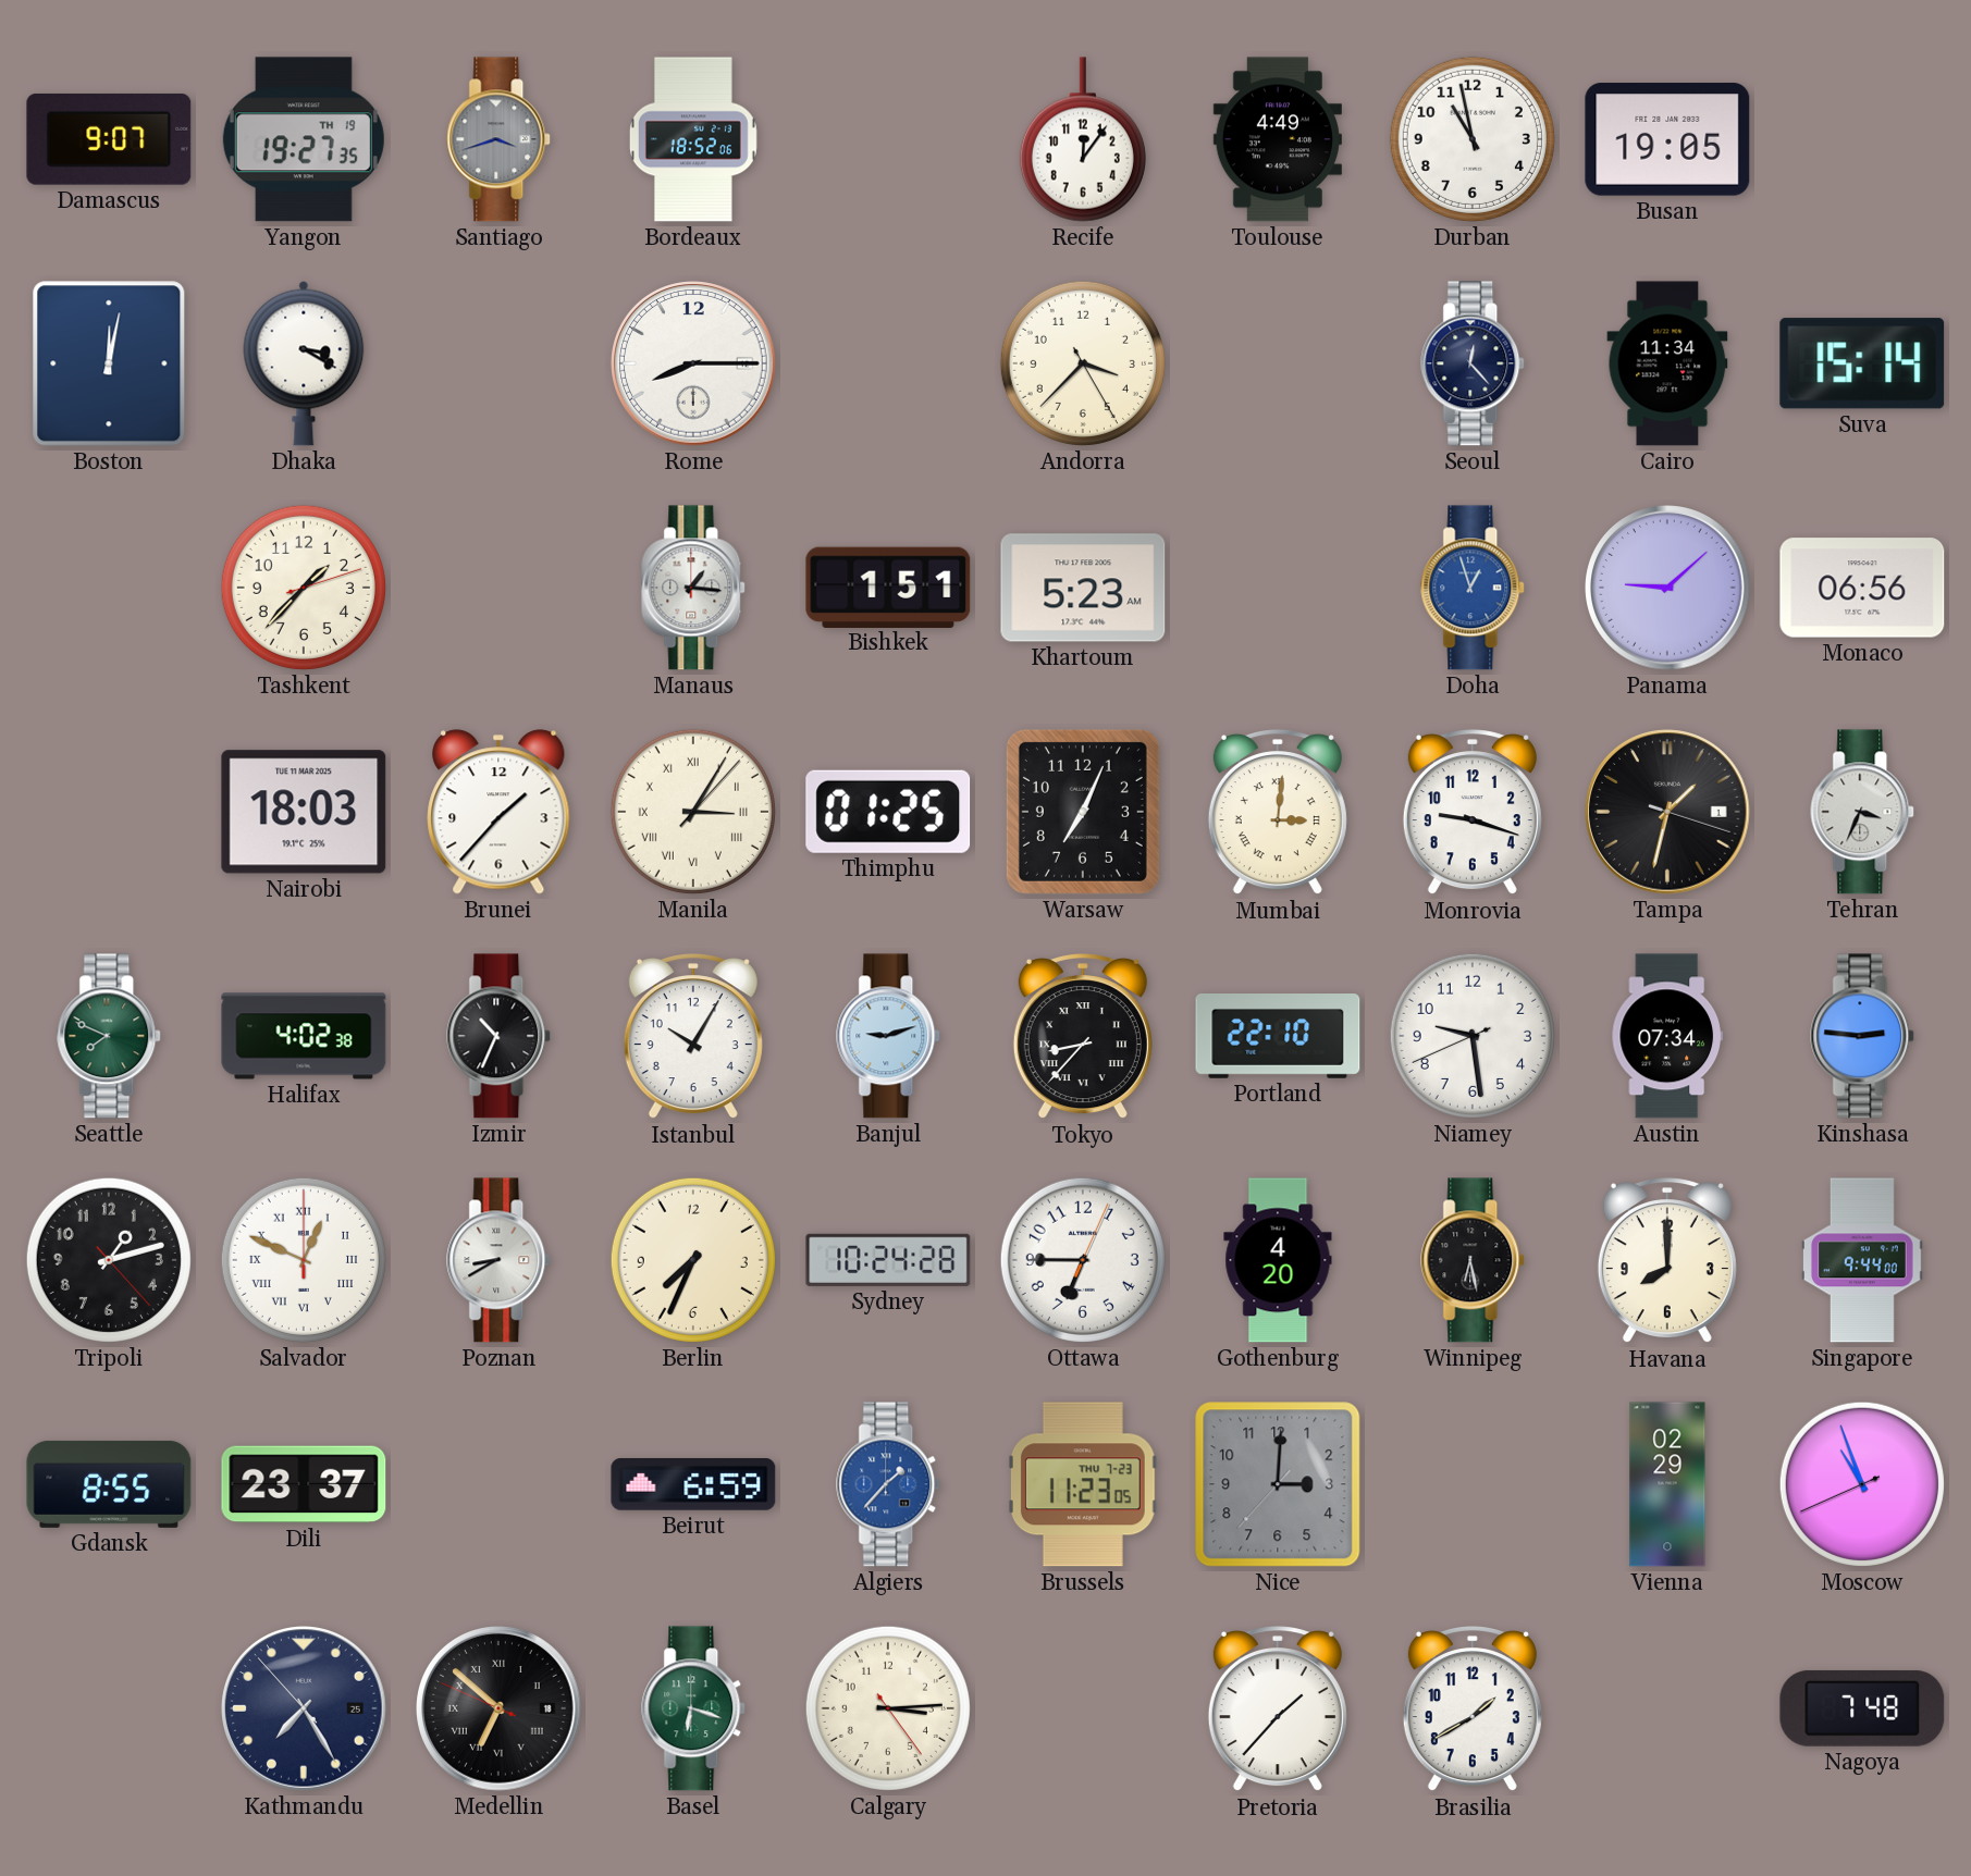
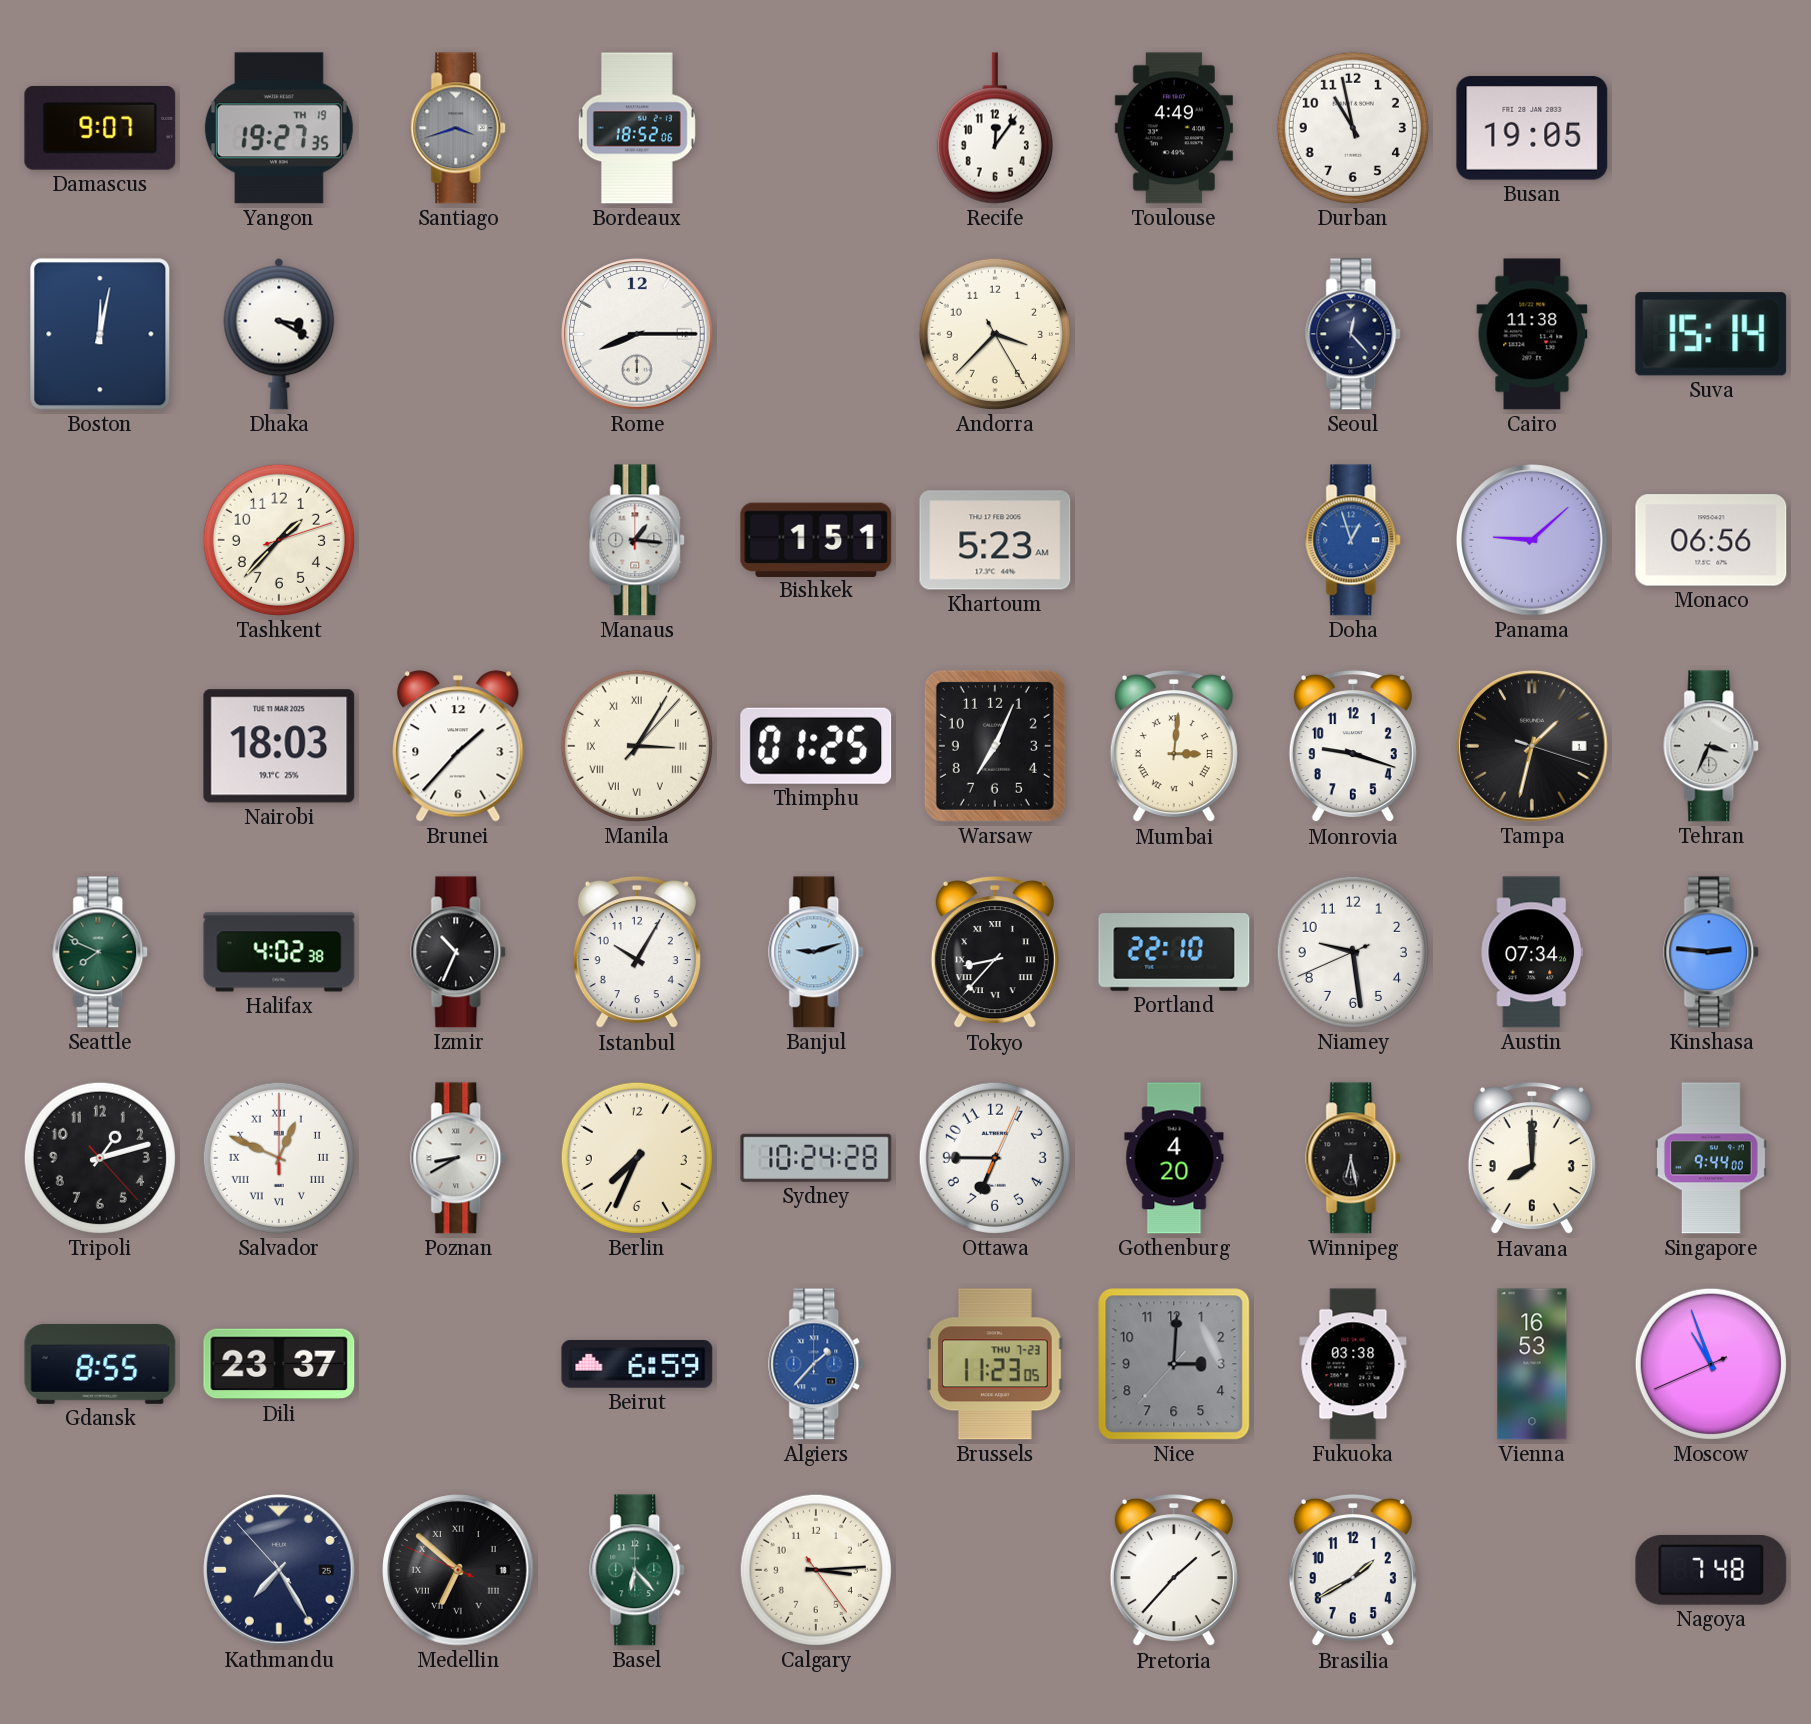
Cairo: 11:34 -> 11:38
Fukuoka: none -> 03:38
Vienna: 02:29 -> 16:53
Basel: 6:18 -> 6:23
